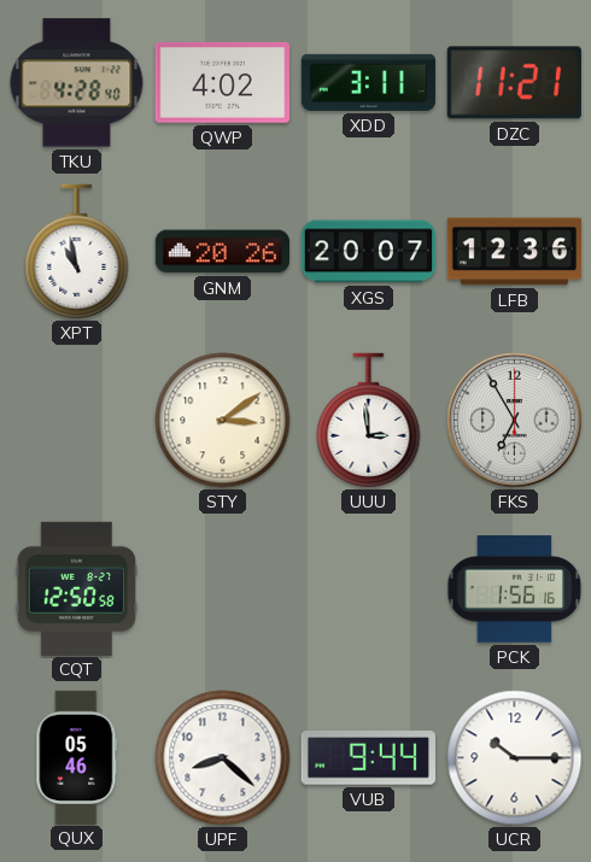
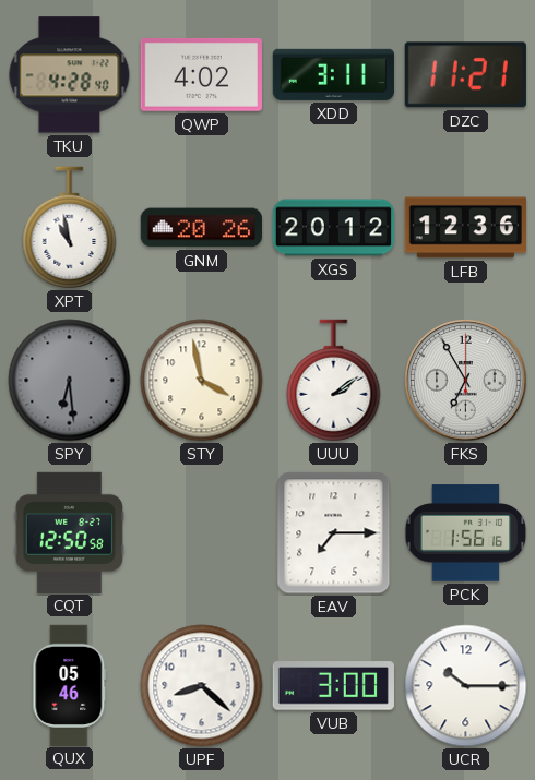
XGS: 20:07 -> 20:12
SPY: none -> 6:29
STY: 3:09 -> 3:58
UUU: 2:59 -> 2:09
EAV: none -> 7:15
VUB: 9:44 -> 3:00
